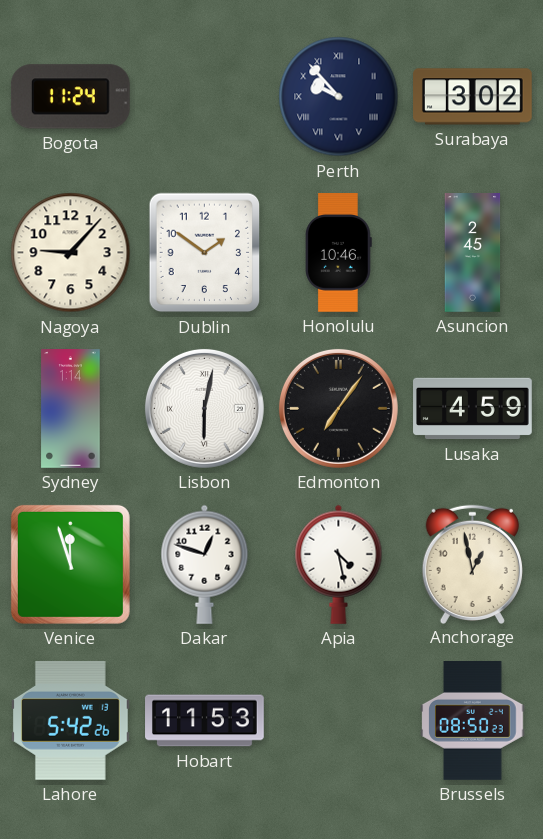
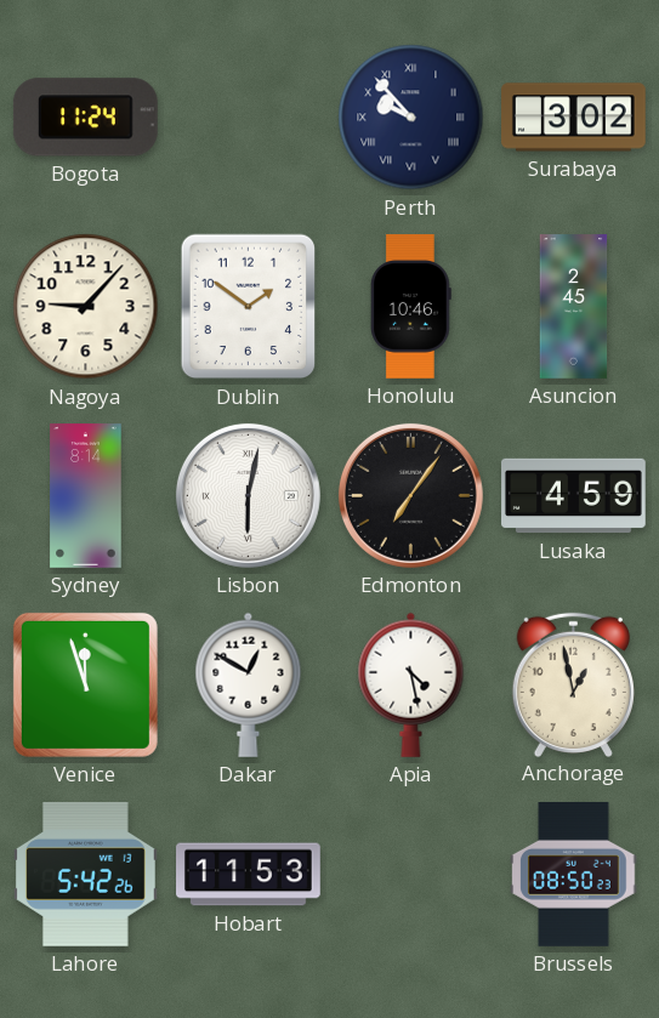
Sydney: 1:14 -> 8:14
Dakar: 12:48 -> 12:50
